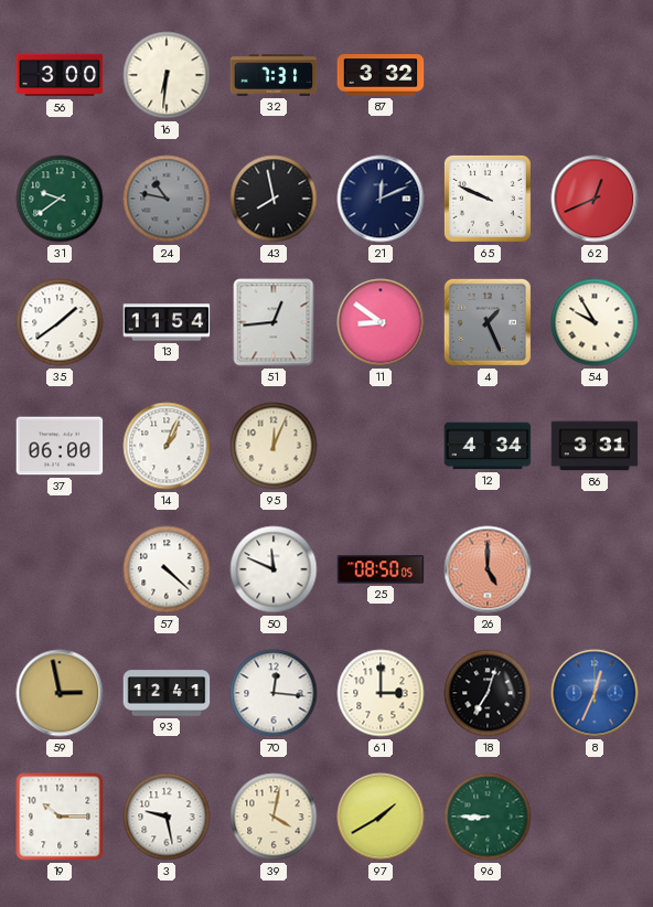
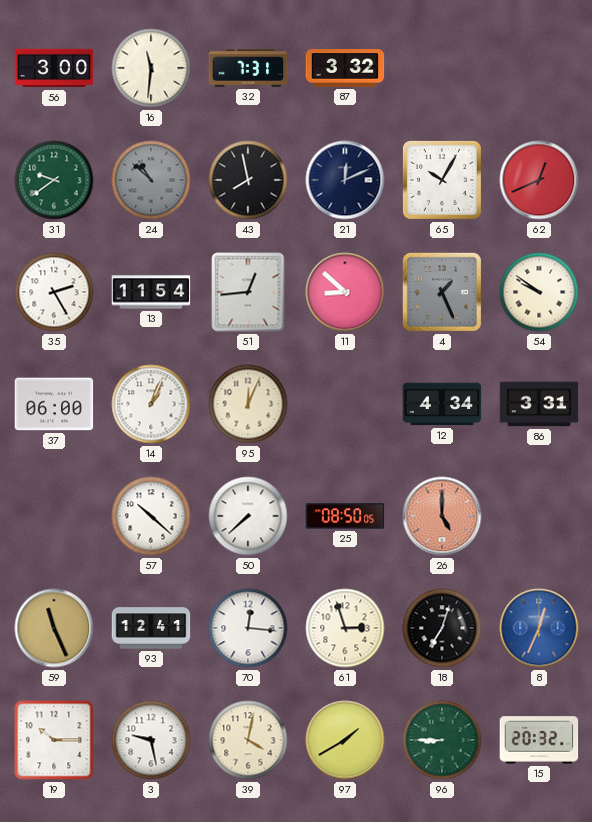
16: 6:31 -> 11:31
24: 10:47 -> 10:52
65: 9:49 -> 10:05
35: 1:39 -> 2:25
11: 8:51 -> 8:52
54: 9:55 -> 9:51
57: 4:22 -> 10:22
50: 11:49 -> 7:38
59: 2:58 -> 11:26
61: 3:00 -> 2:57
15: none -> 20:32
